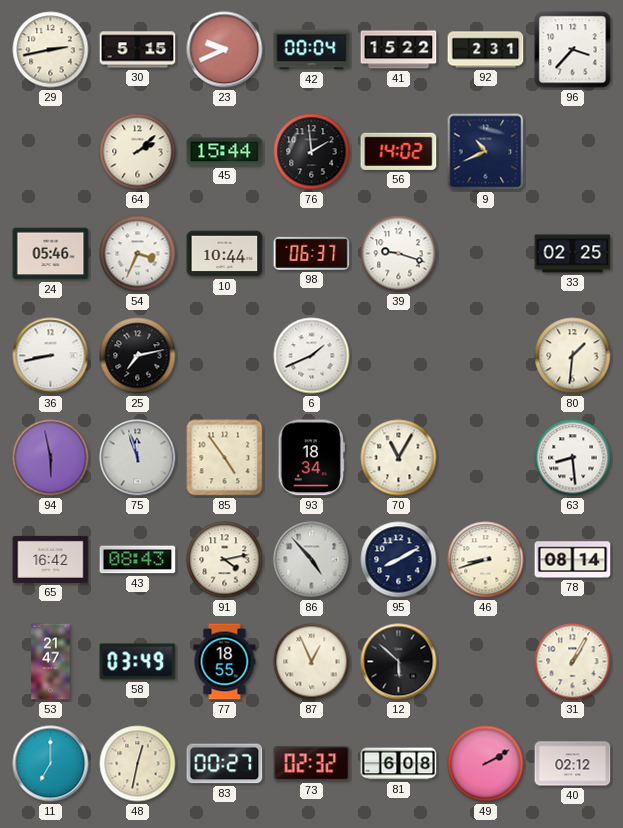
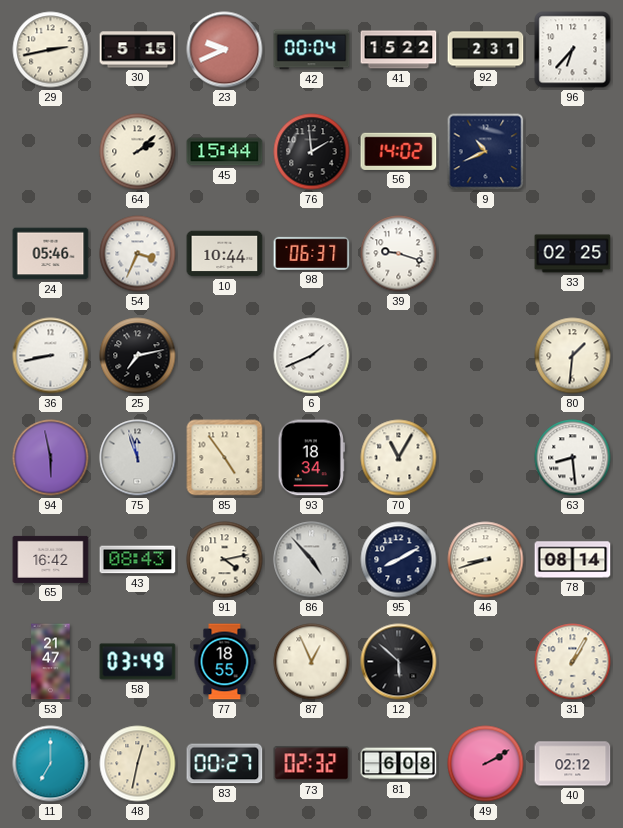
96: 3:37 -> 6:37
